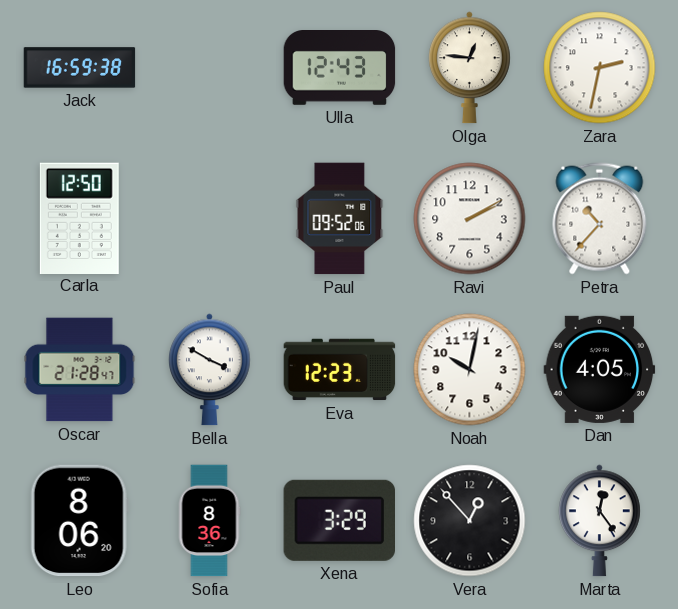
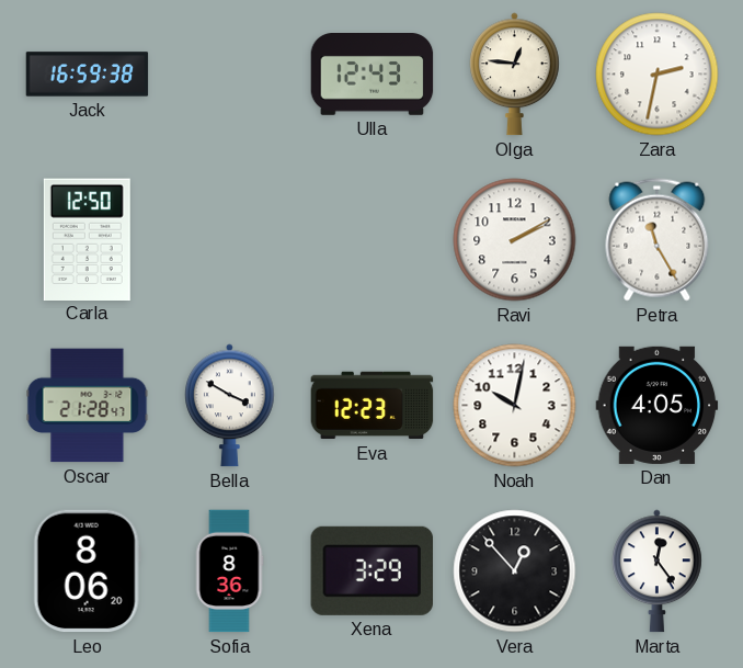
Paul: 09:52 -> none
Petra: 10:37 -> 11:25
